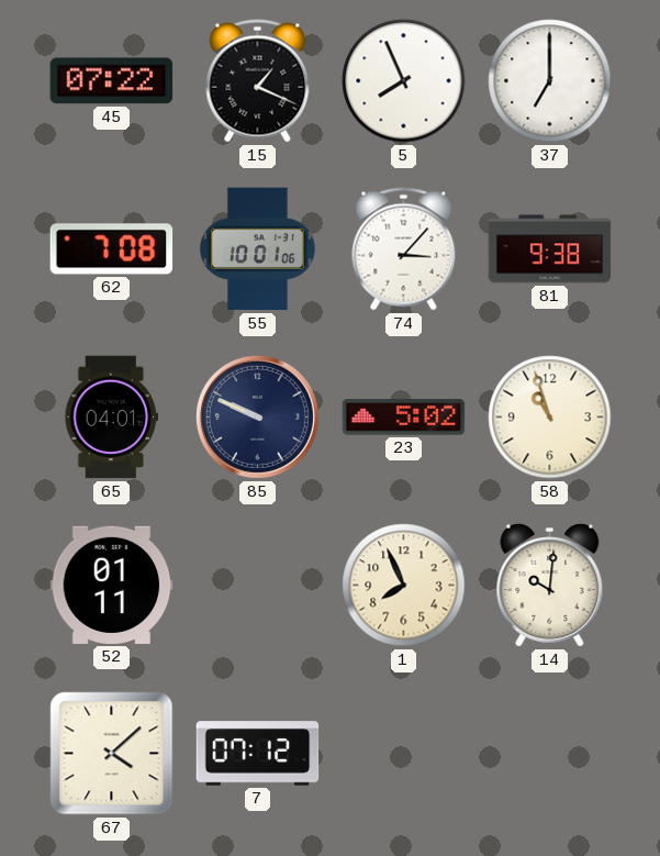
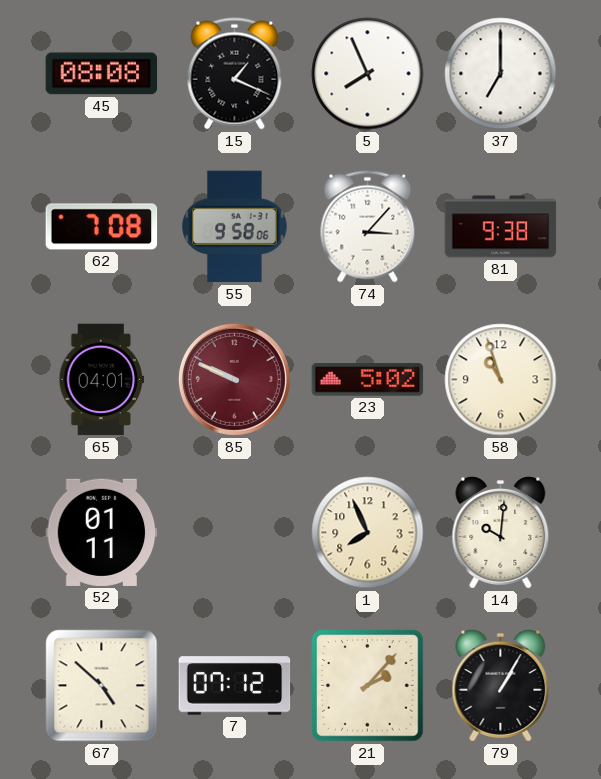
45: 07:22 -> 08:08
55: 10:01 -> 9:58
85 dial: navy -> burgundy
67: 4:08 -> 4:52
21: none -> 2:07
79: none -> 1:05
